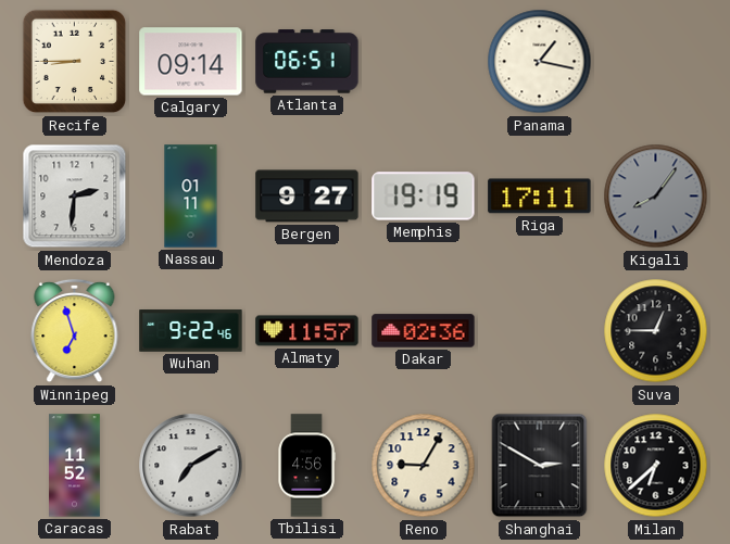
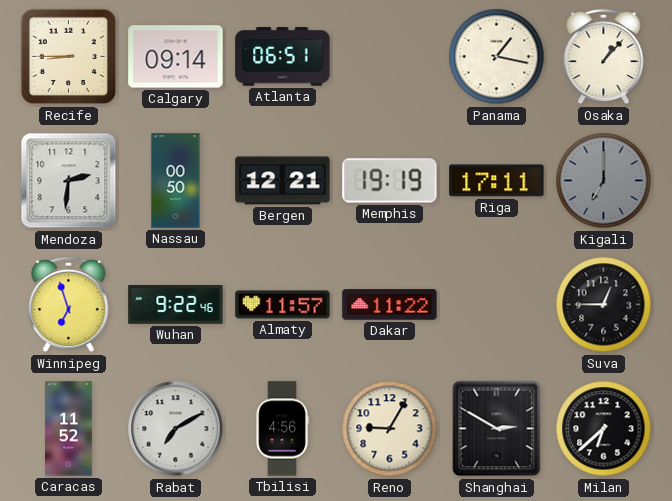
Osaka: none -> 1:07
Nassau: 01:11 -> 00:50
Bergen: 9:27 -> 12:21
Kigali: 8:06 -> 7:00
Dakar: 02:36 -> 11:22
